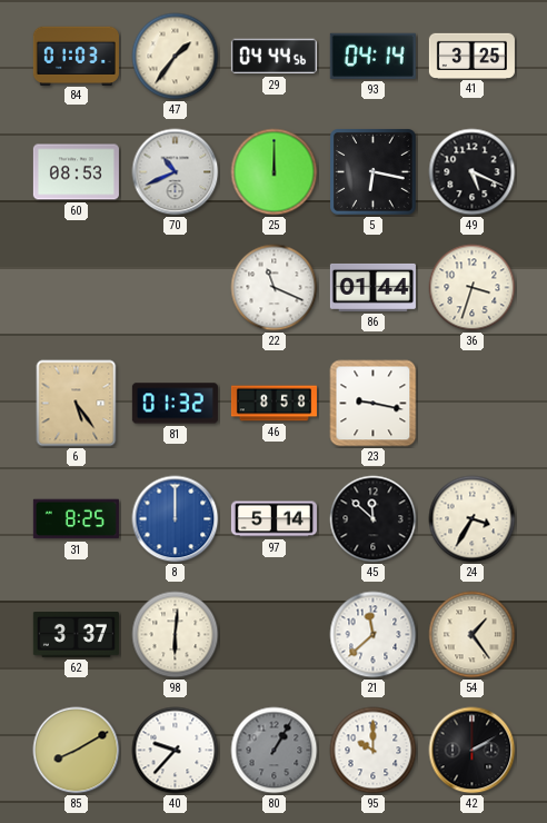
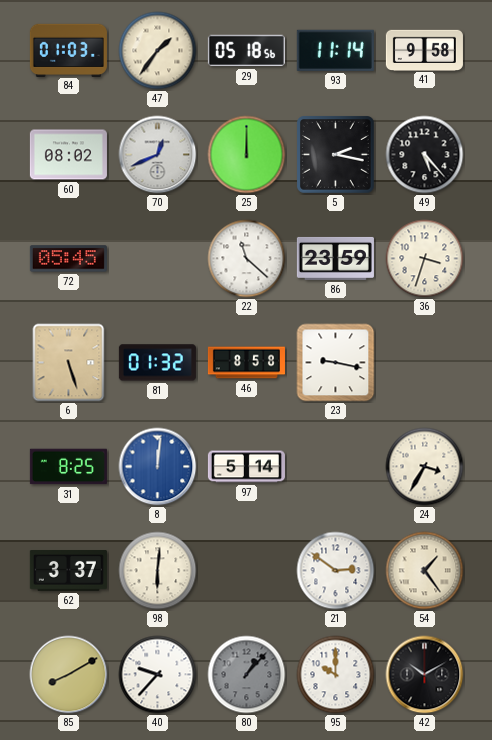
29: 04:44 -> 05:18
93: 04:14 -> 11:14
41: 3:25 -> 9:58
60: 08:53 -> 08:02
70: 10:41 -> 12:41
5: 6:17 -> 2:17
49: 5:19 -> 5:23
72: none -> 05:45
22: 11:19 -> 11:22
86: 01:44 -> 23:59
6: 5:24 -> 5:27
8: 12:00 -> 12:01
45: 11:52 -> none
21: 11:38 -> 2:51
80: 1:05 -> 1:07
42: 2:10 -> 10:10
